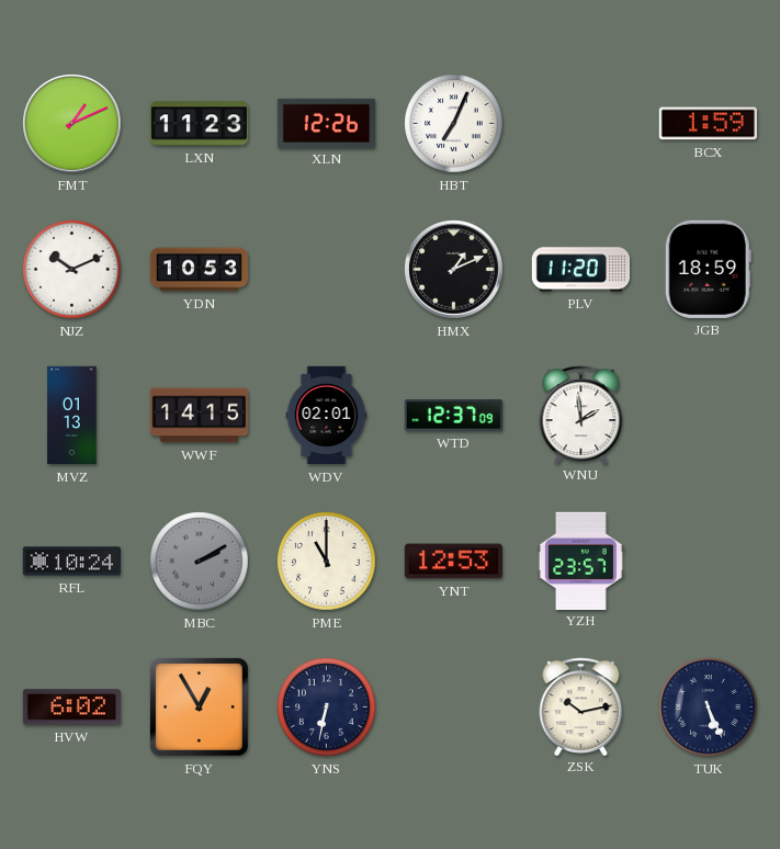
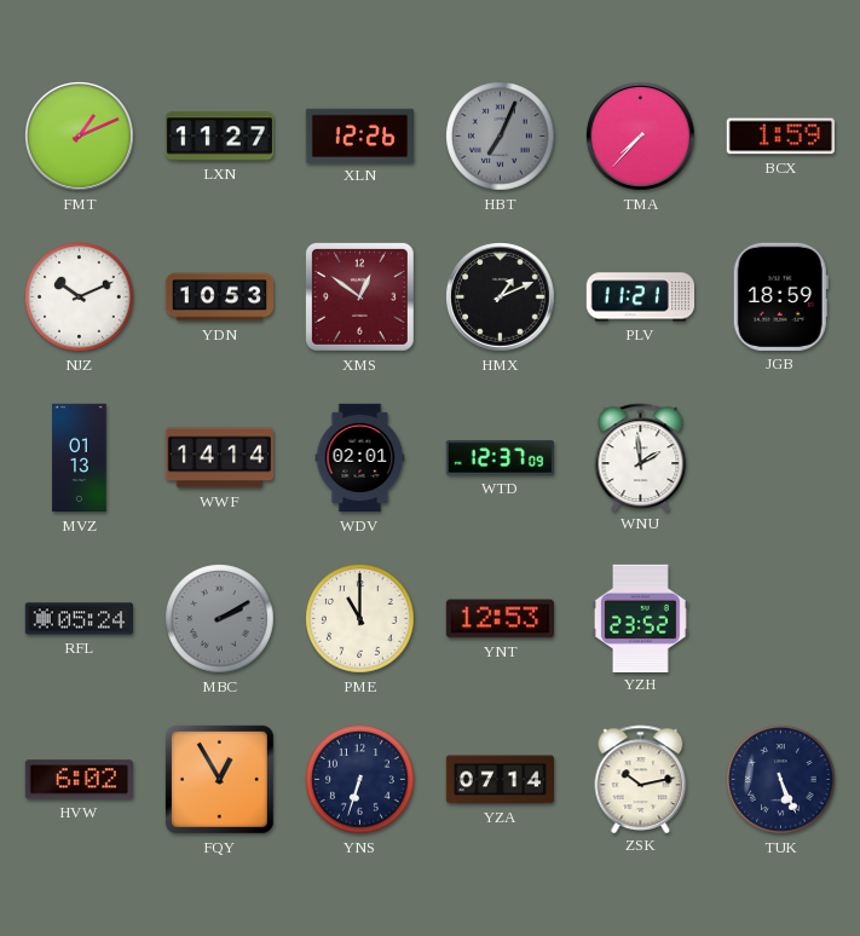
LXN: 11:23 -> 11:27
HBT dial: white -> grey
TMA: none -> 7:37
XMS: none -> 12:51
PLV: 11:20 -> 11:21
WWF: 14:15 -> 14:14
RFL: 10:24 -> 05:24
YZH: 23:57 -> 23:52
YNS: 6:32 -> 6:33
YZA: none -> 07:14
